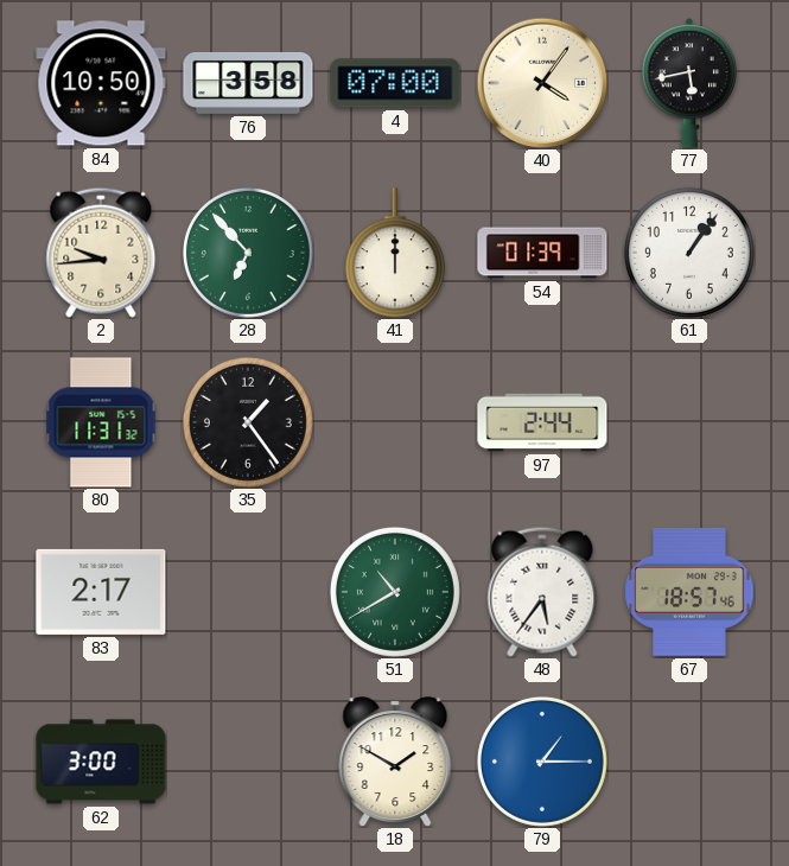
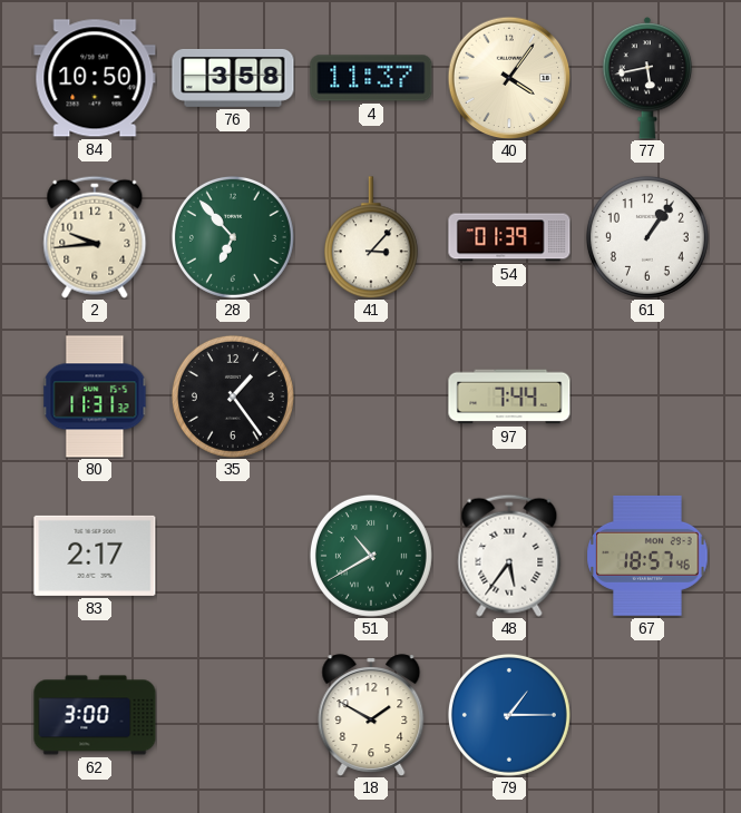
4: 07:00 -> 11:37
41: 12:00 -> 3:07
97: 2:44 -> 7:44
